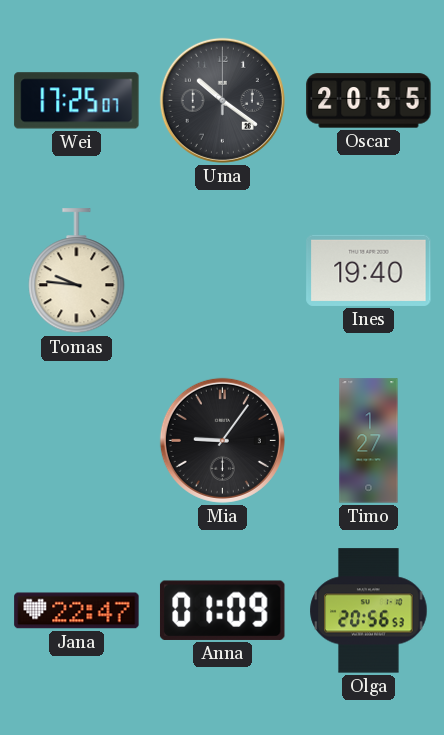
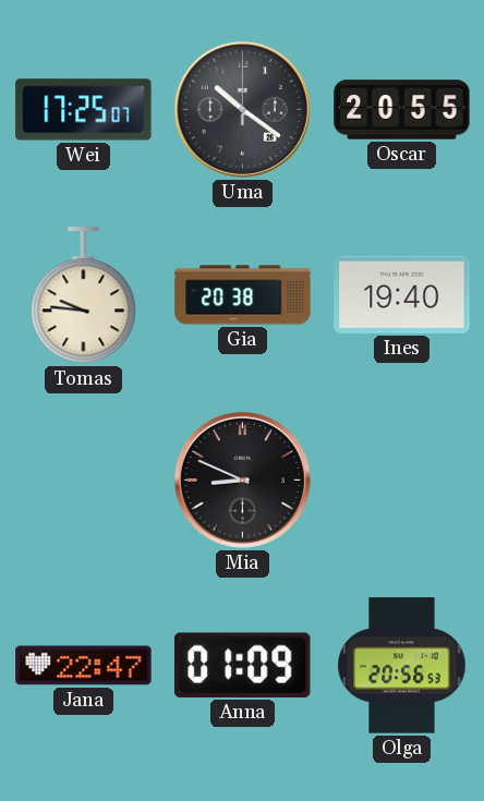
Gia: none -> 20:38
Mia: 9:06 -> 8:49
Timo: 1:27 -> none
